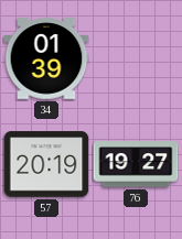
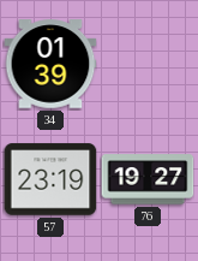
57: 20:19 -> 23:19
